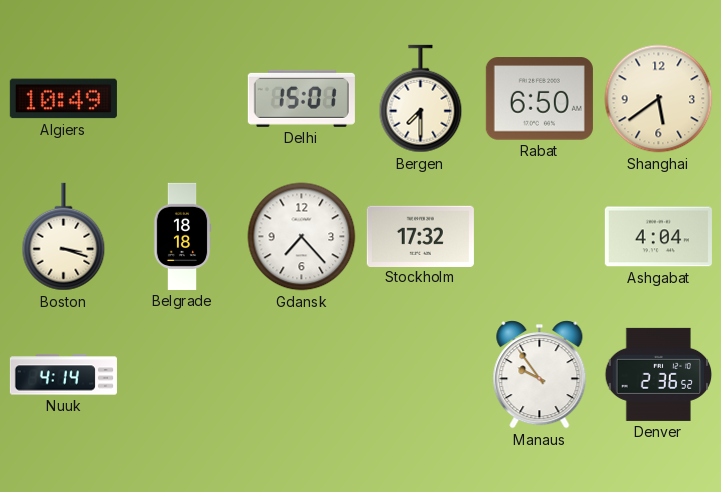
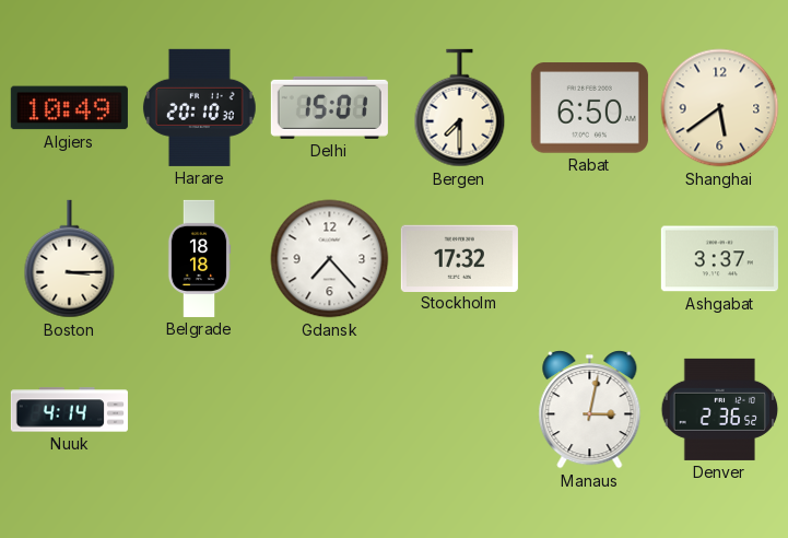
Harare: none -> 20:10
Boston: 3:18 -> 3:15
Ashgabat: 4:04 -> 3:37
Manaus: 9:54 -> 3:02
